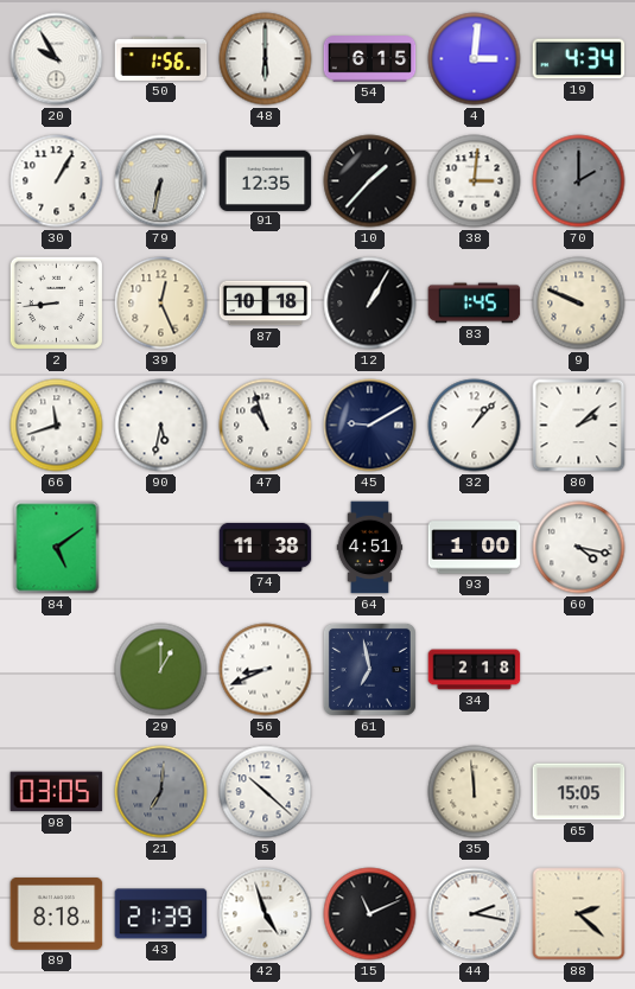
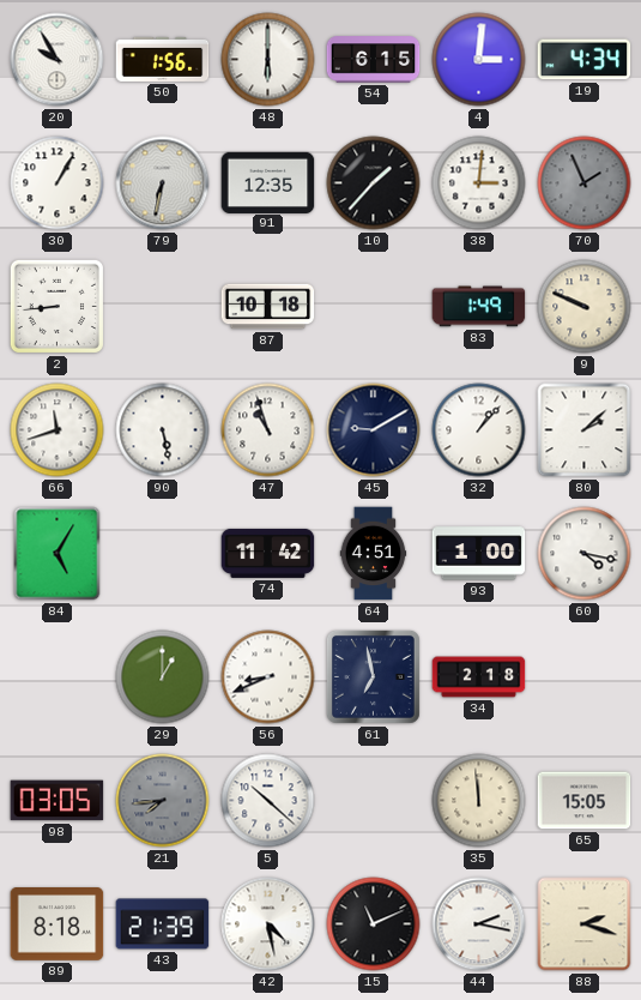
70: 2:00 -> 1:56
39: 12:26 -> none
12: 1:05 -> none
83: 1:45 -> 1:49
90: 5:32 -> 5:28
84: 5:09 -> 5:05
74: 11:38 -> 11:42
21: 7:01 -> 7:44
42: 4:57 -> 4:28
88: 2:22 -> 2:18
